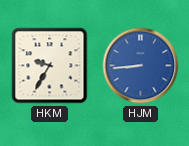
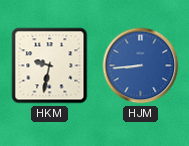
HKM: 9:35 -> 9:32
